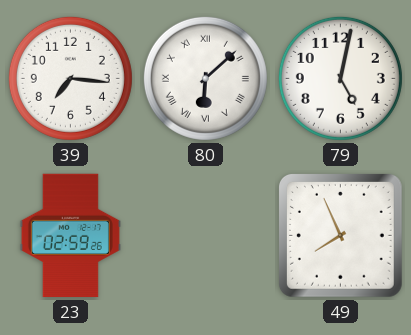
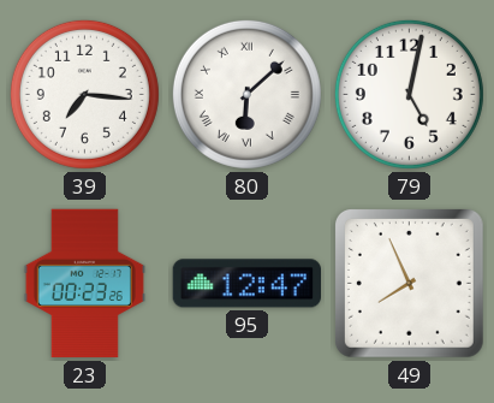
23: 02:59 -> 00:23
95: none -> 12:47
